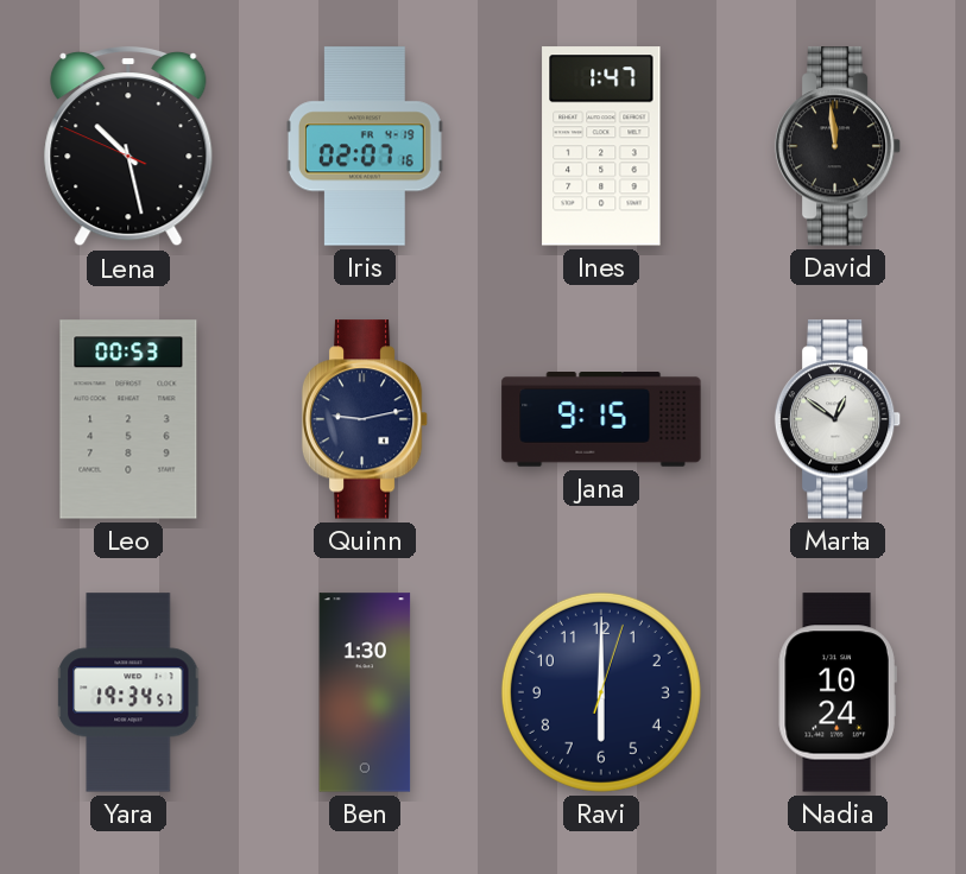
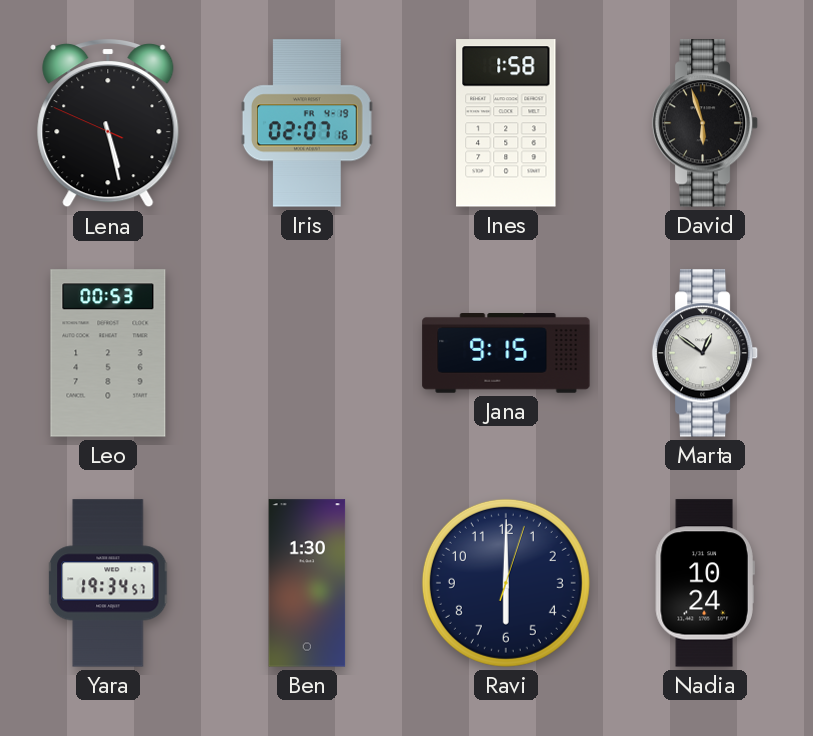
Lena: 10:27 -> 5:27
Ines: 1:47 -> 1:58
David: 11:59 -> 5:57
Quinn: 9:13 -> none
